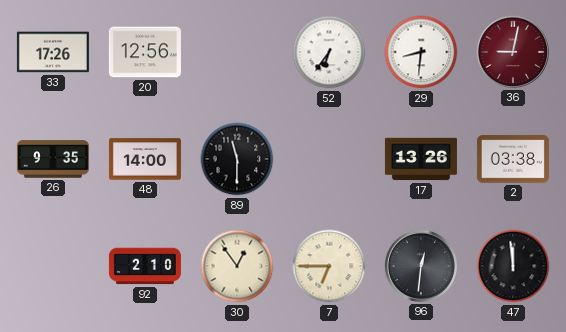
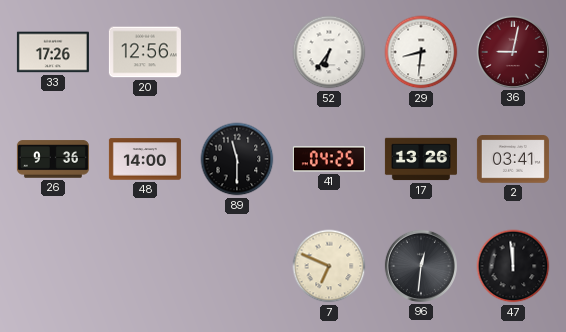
26: 9:35 -> 9:36
41: none -> 04:25
2: 03:38 -> 03:41
92: 2:10 -> none
30: 12:54 -> none
7: 6:45 -> 6:49
